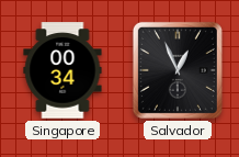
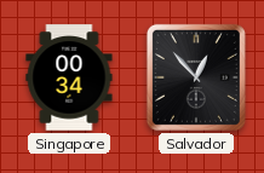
Salvador: 12:56 -> 12:53
